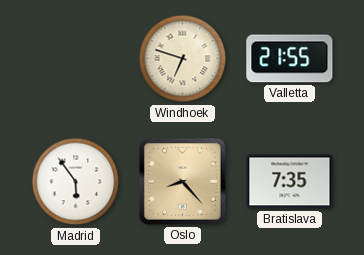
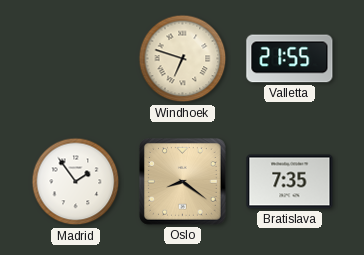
Madrid: 5:54 -> 1:54
Oslo: 8:23 -> 8:21
